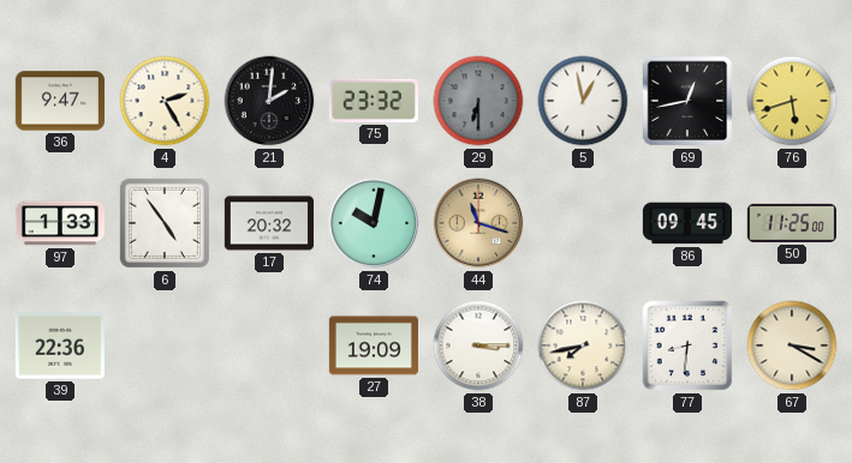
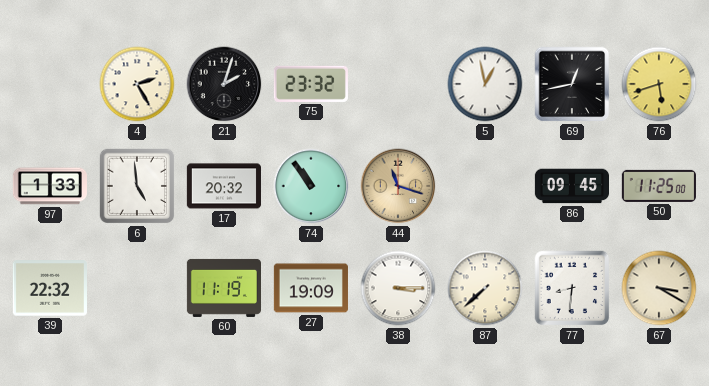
36: 9:47 -> none
21: 2:01 -> 2:03
29: 6:30 -> none
6: 4:54 -> 4:59
74: 10:02 -> 10:54
39: 22:36 -> 22:32
60: none -> 11:19
87: 7:43 -> 7:38
